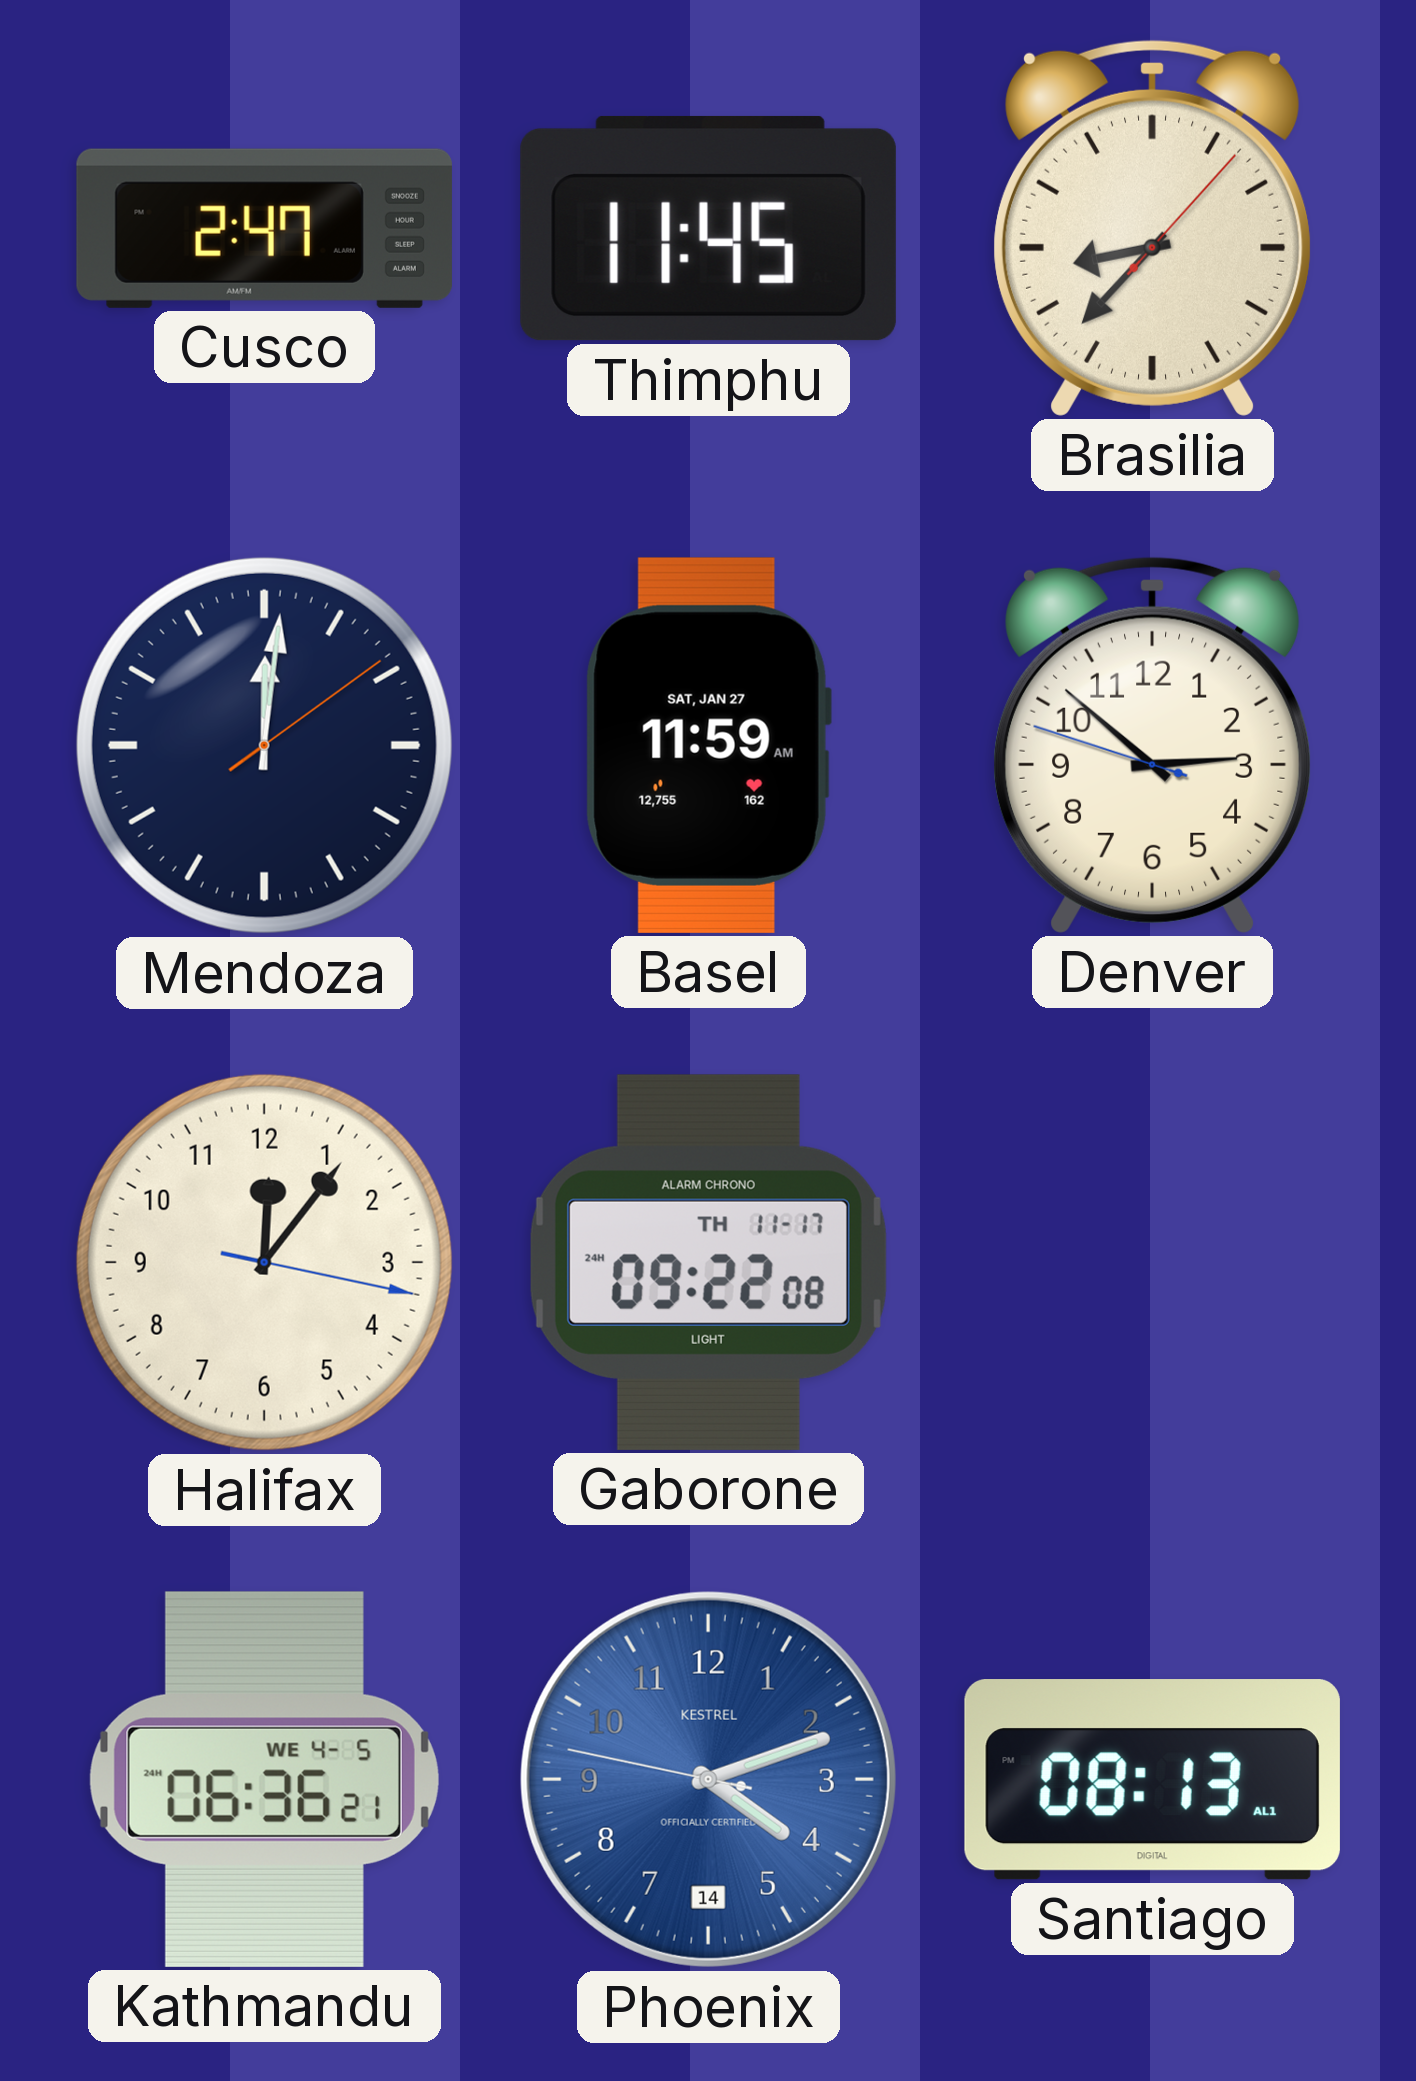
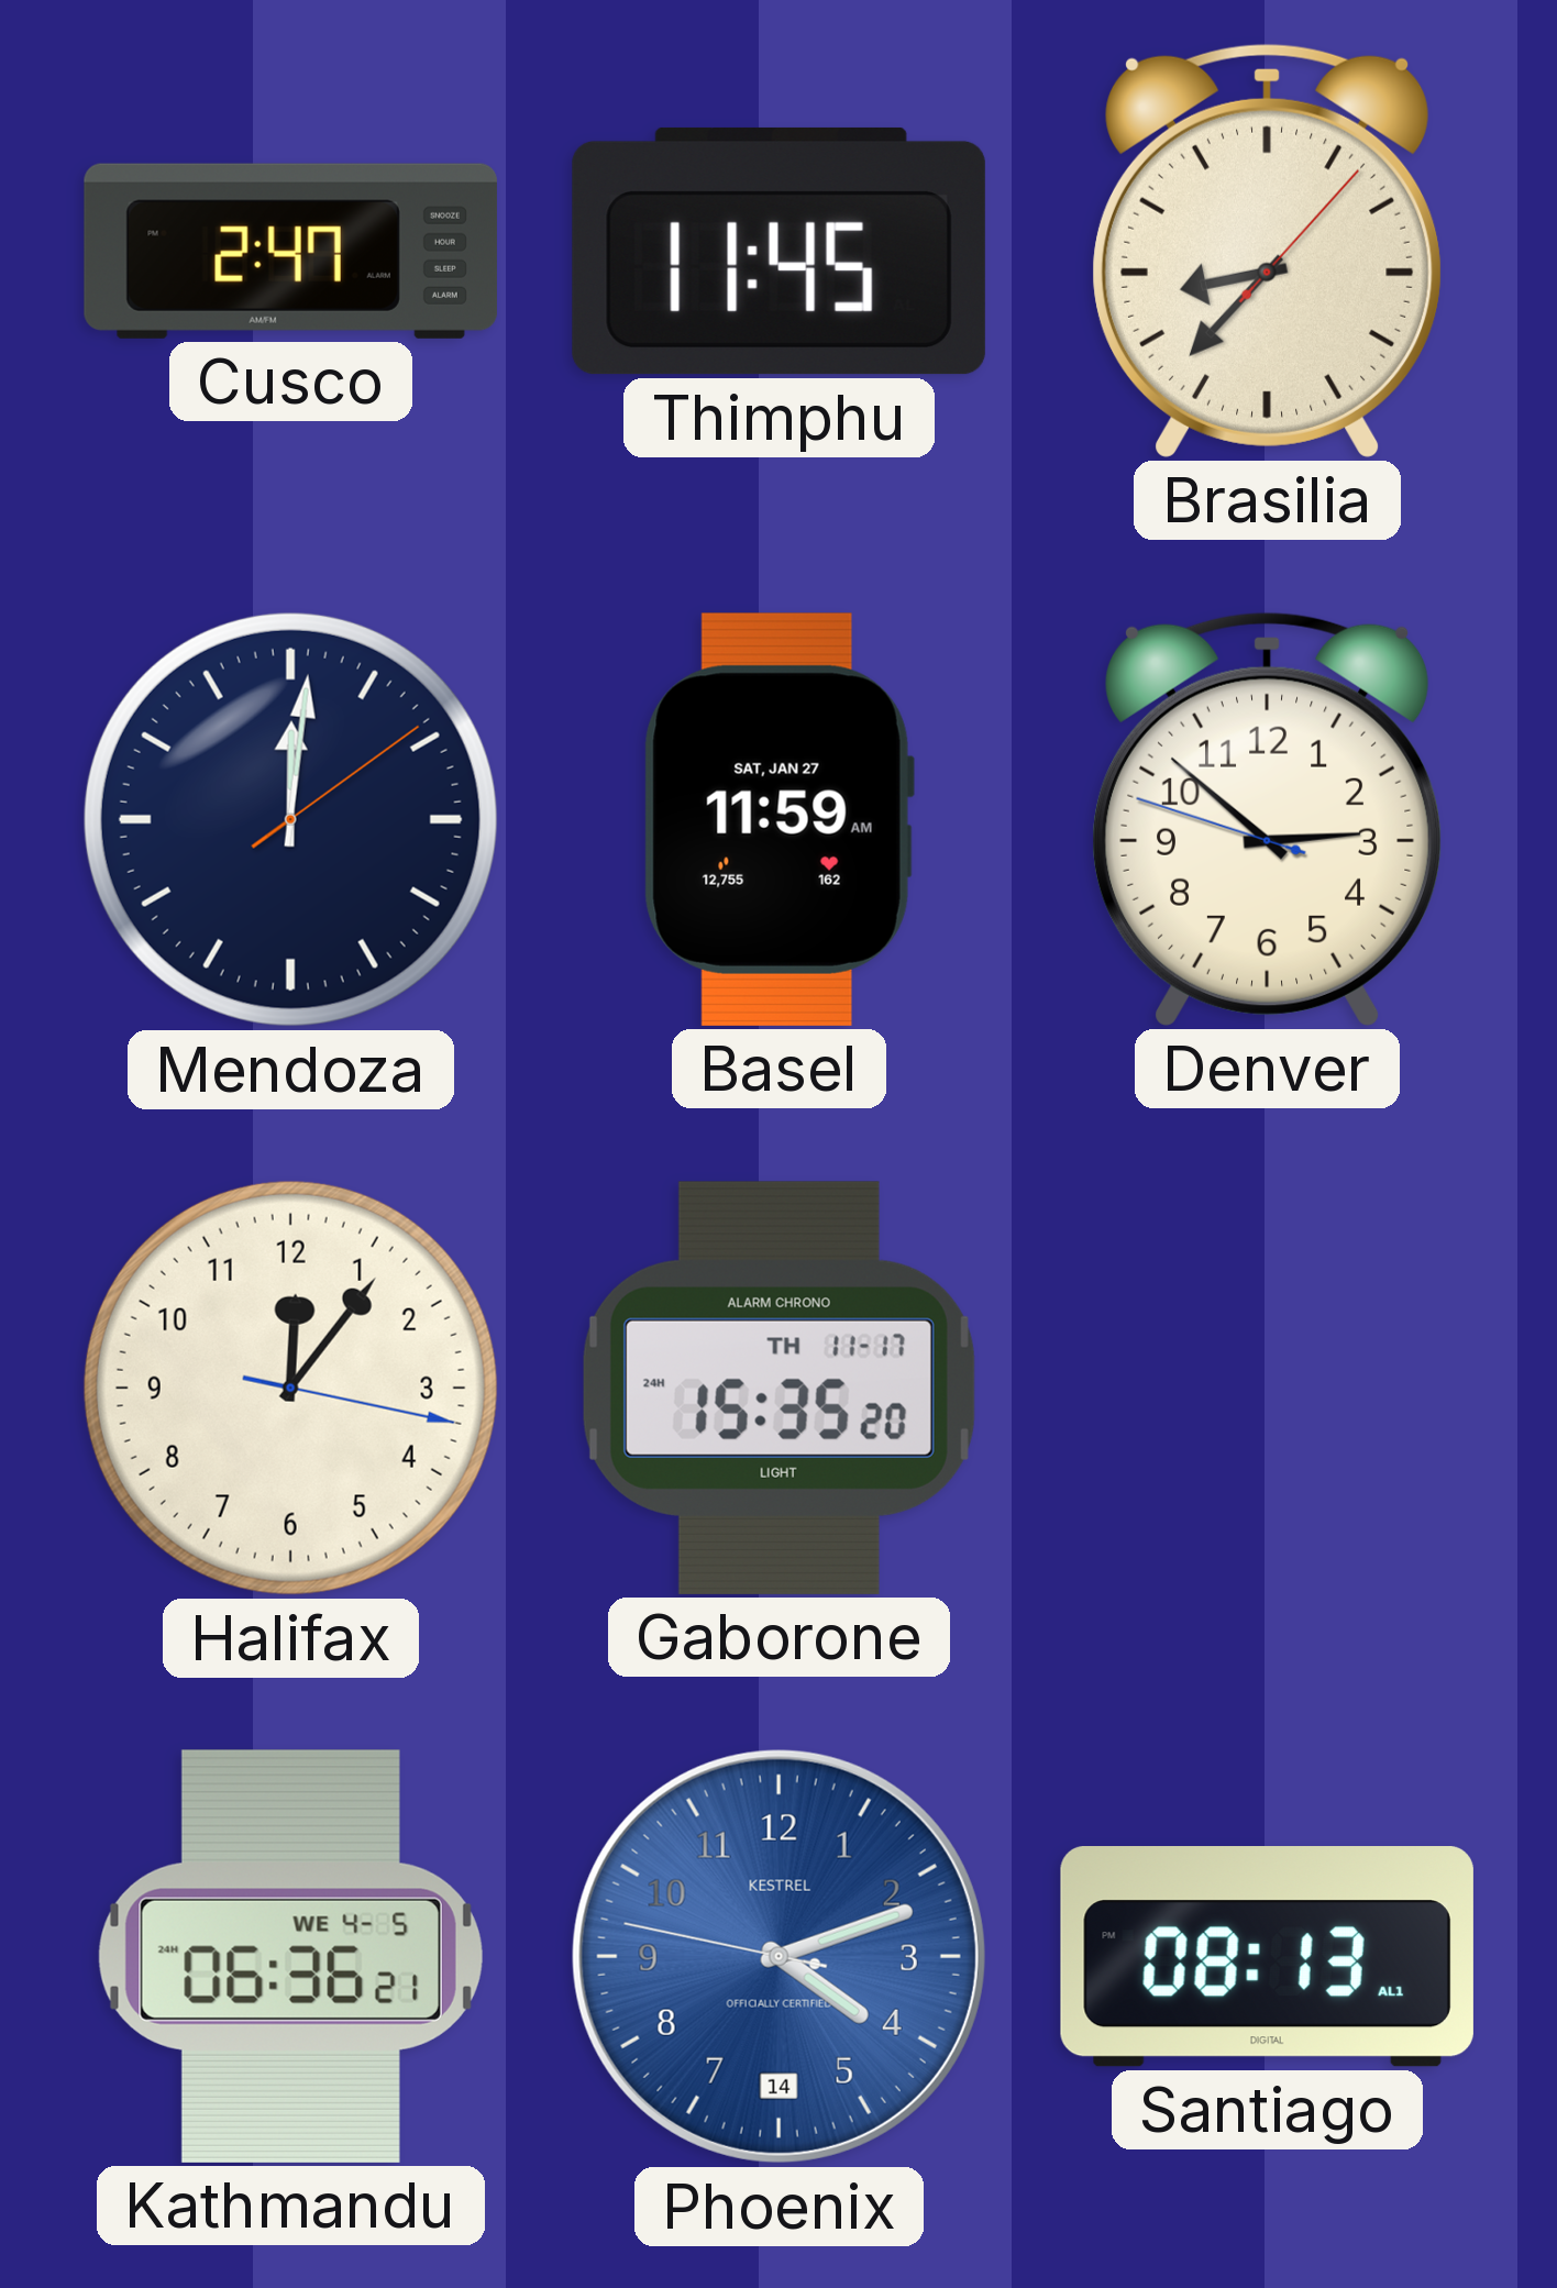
Gaborone: 09:22 -> 15:35
